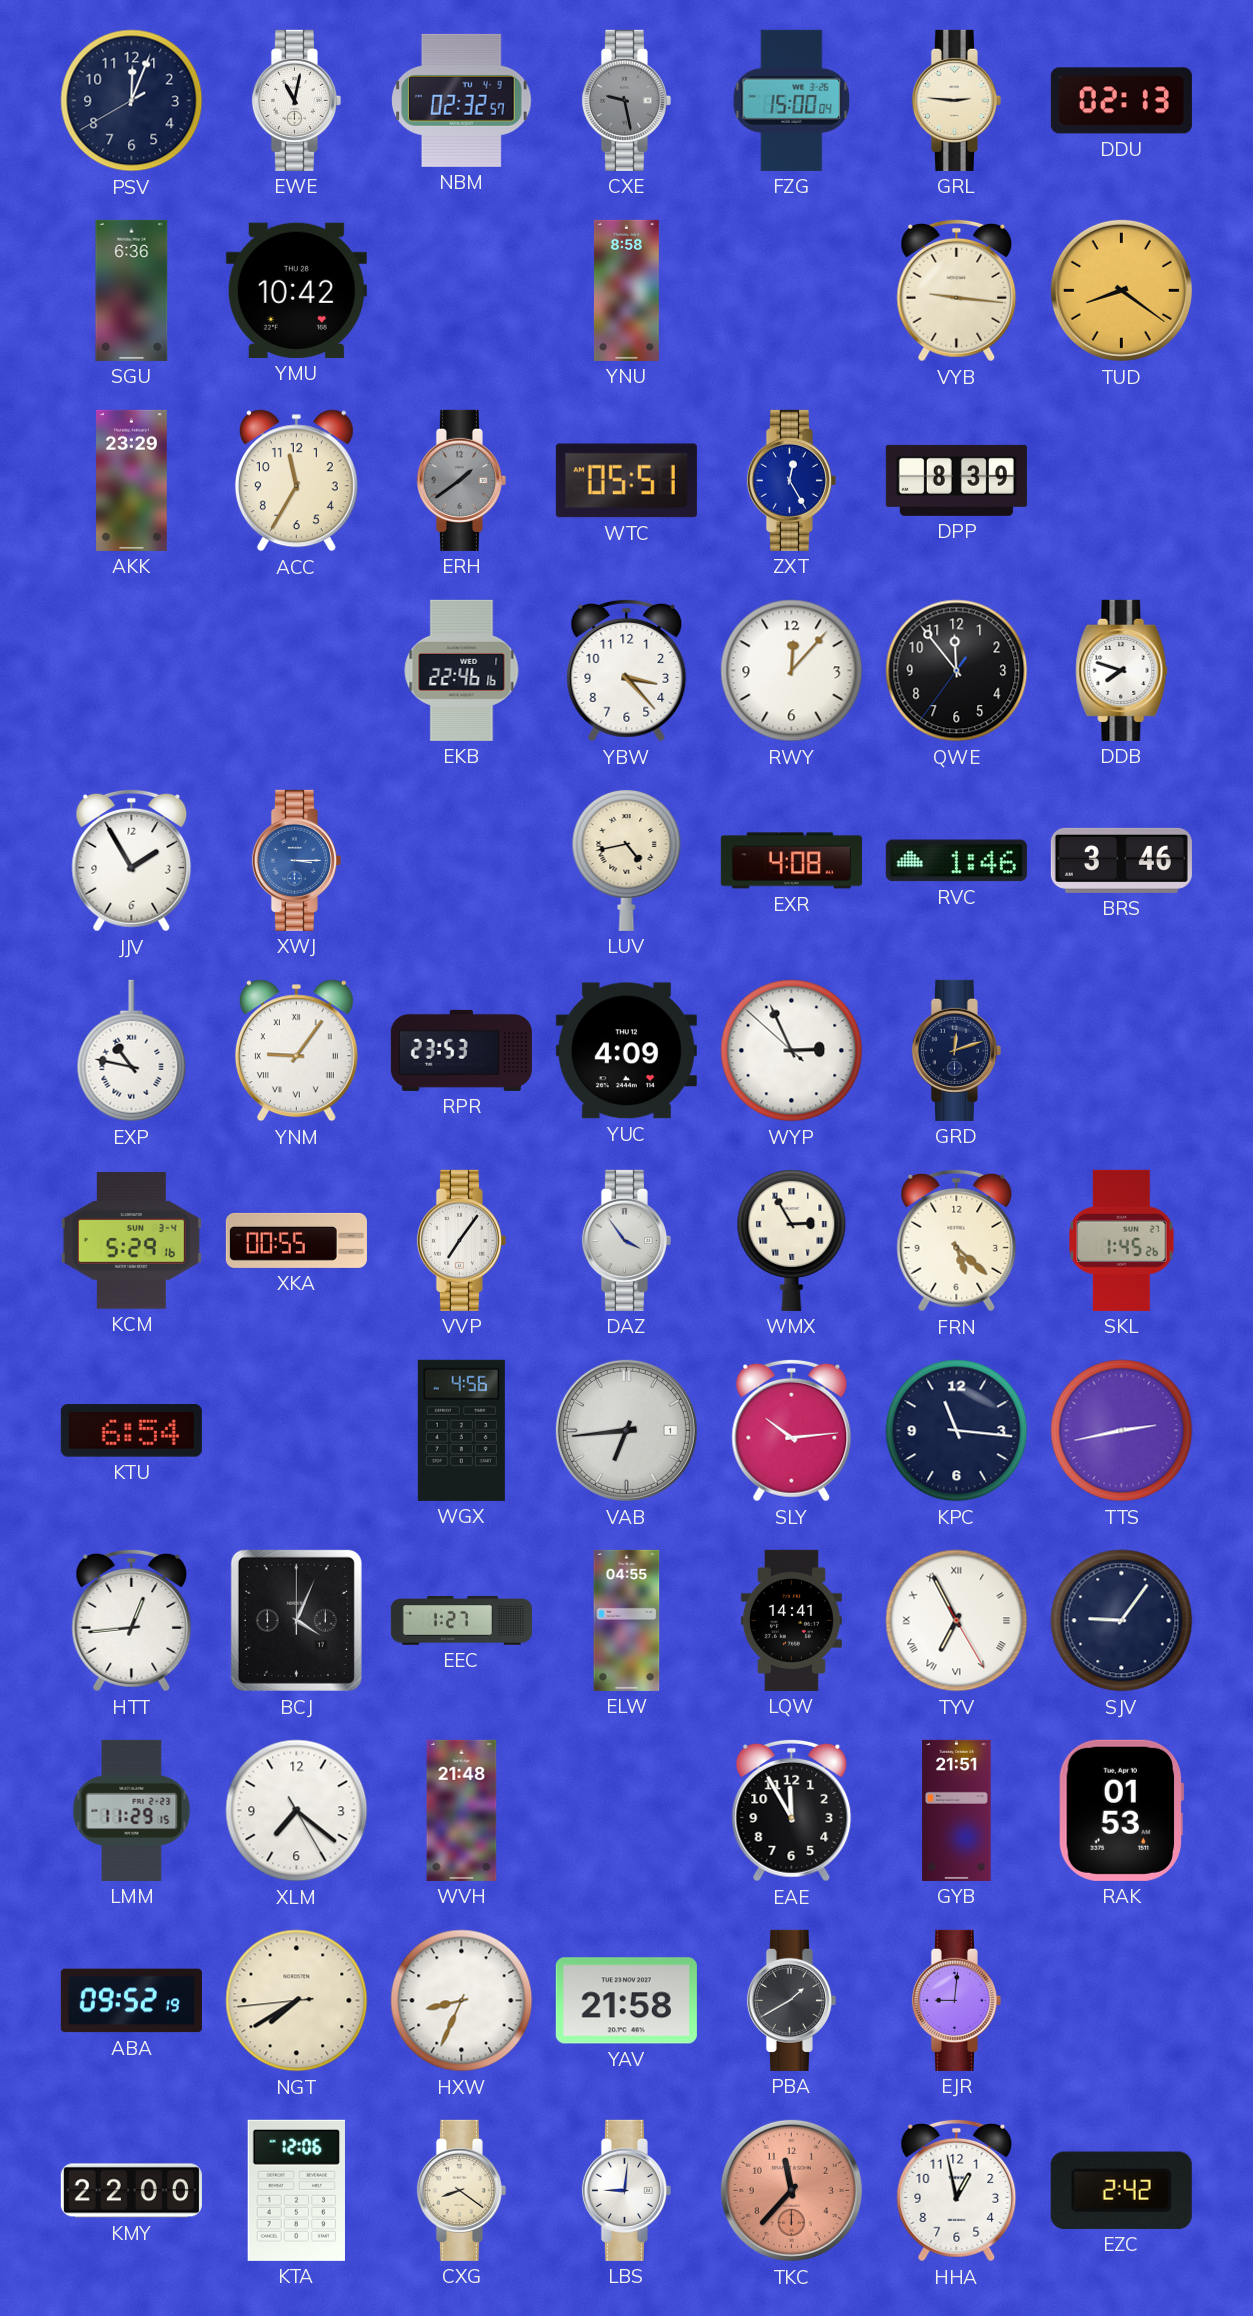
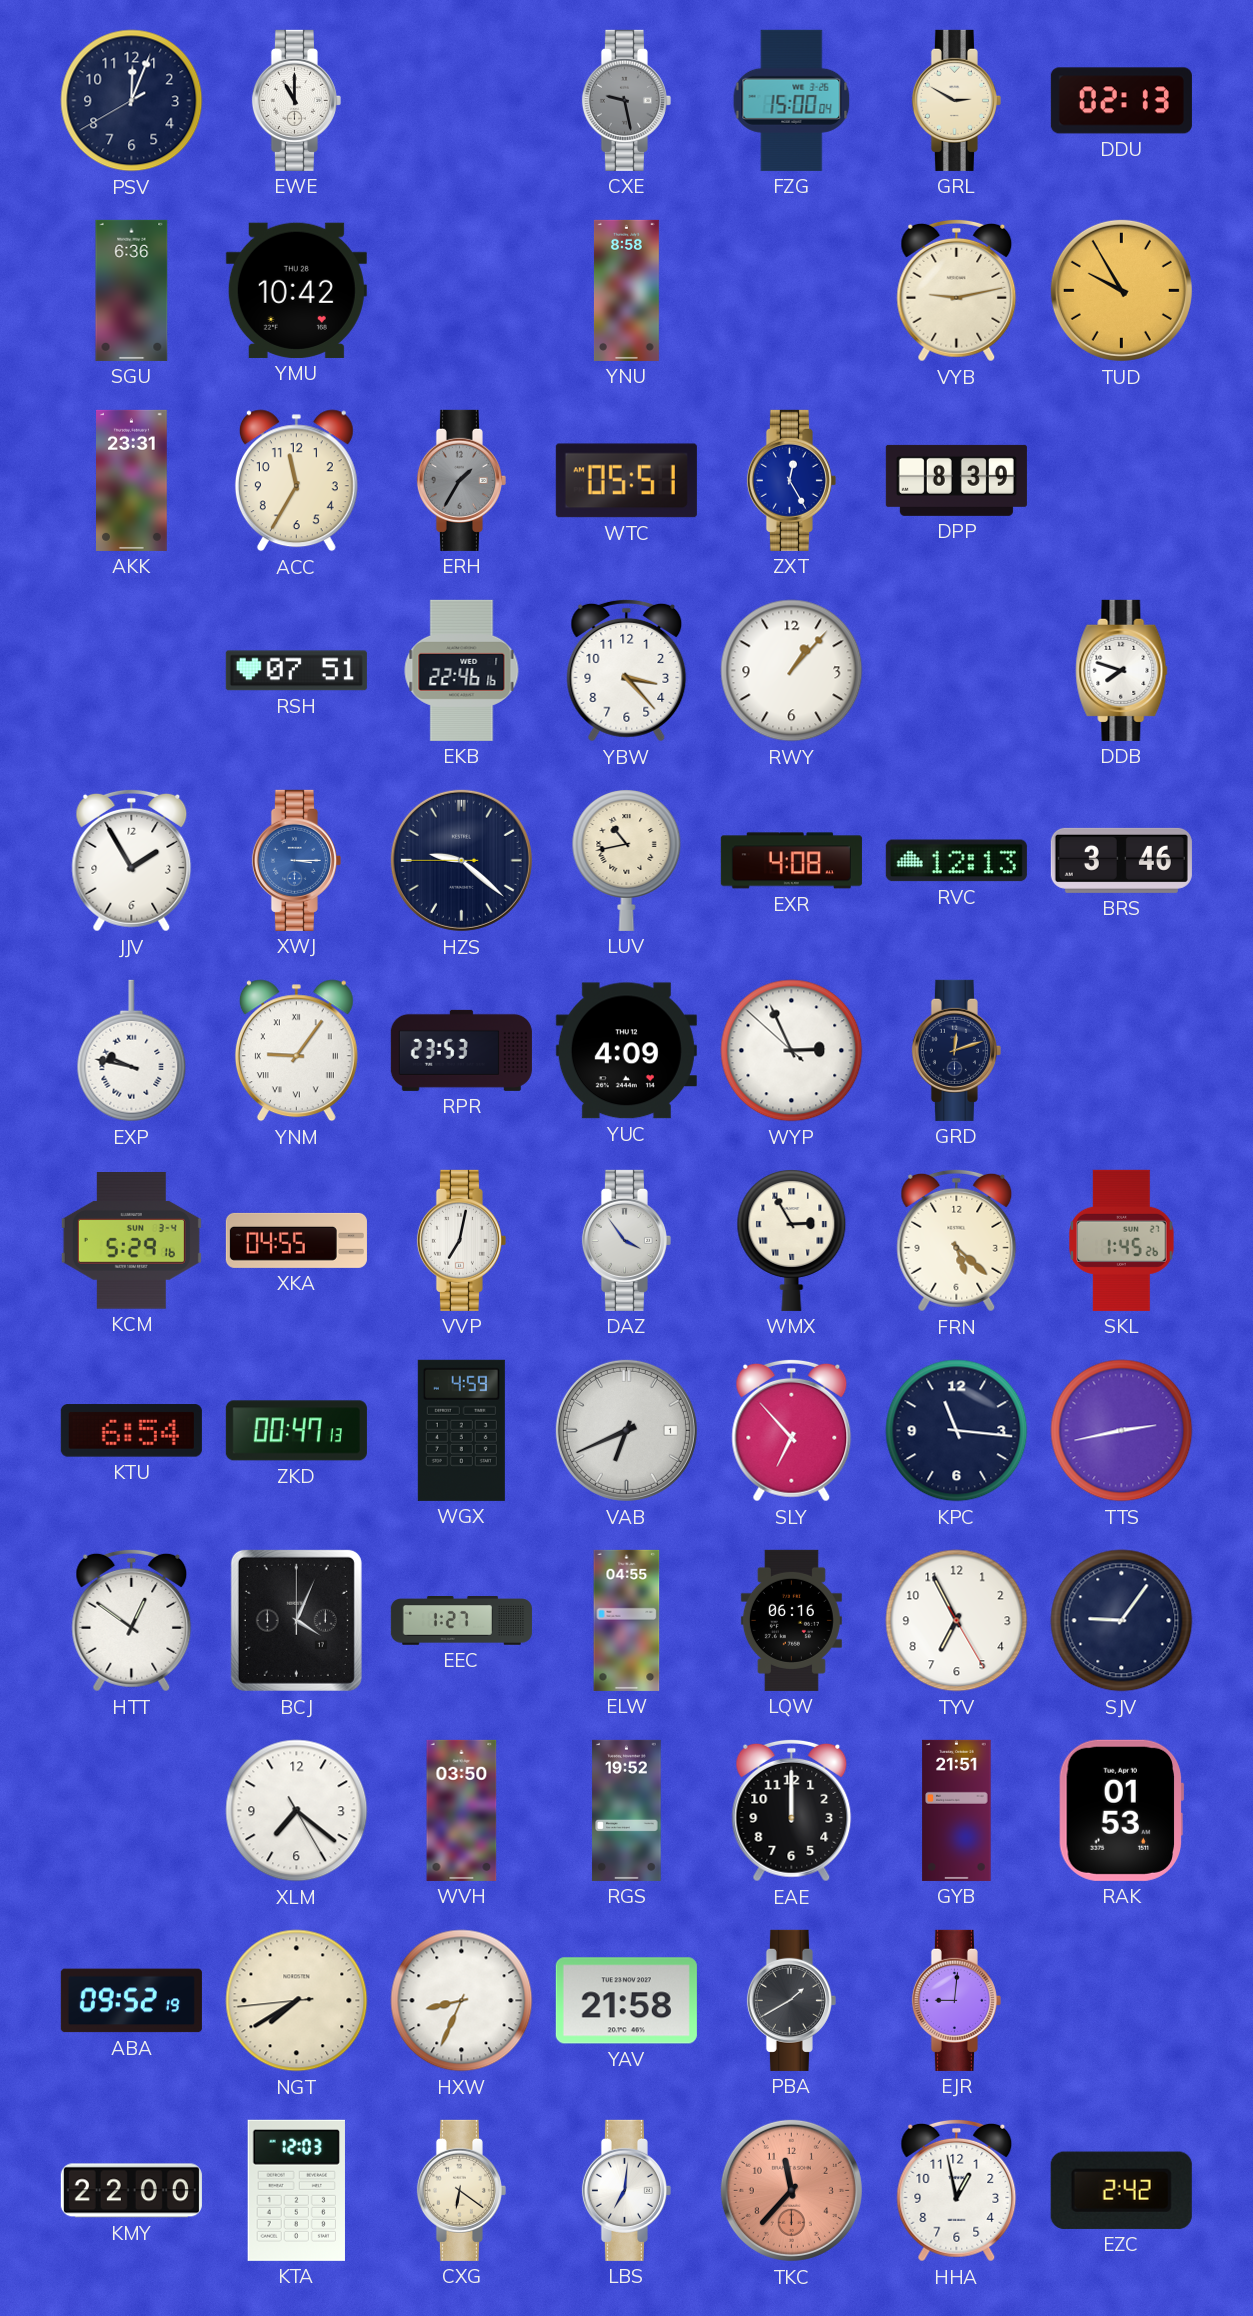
EWE: 11:02 -> 11:00
NBM: 02:32 -> none
GRL: 2:46 -> 2:50
VYB: 9:16 -> 9:13
TUD: 8:21 -> 9:55
AKK: 23:29 -> 23:31
ERH: 1:39 -> 1:35
RSH: none -> 07:51
RWY: 12:07 -> 1:07
QWE: 11:53 -> none
HZS: none -> 9:21
LUV: 4:43 -> 10:43
RVC: 1:46 -> 12:13
EXP: 10:47 -> 9:47
XKA: 00:55 -> 04:55
VVP: 7:06 -> 7:02
ZKD: none -> 00:47
WGX: 4:56 -> 4:59
VAB: 6:44 -> 6:41
SLY: 10:14 -> 6:53
HTT: 12:44 -> 12:51
LQW: 14:41 -> 06:16
TYV numerals: Roman -> Arabic
LMM: 11:29 -> none
WVH: 21:48 -> 03:50
RGS: none -> 19:52
EAE: 11:55 -> 12:00
KTA: 12:06 -> 12:03
CXG: 8:21 -> 6:21
LBS: 9:01 -> 7:01
